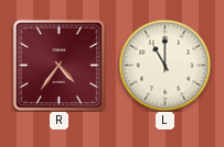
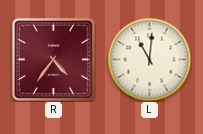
L: 11:00 -> 11:01
